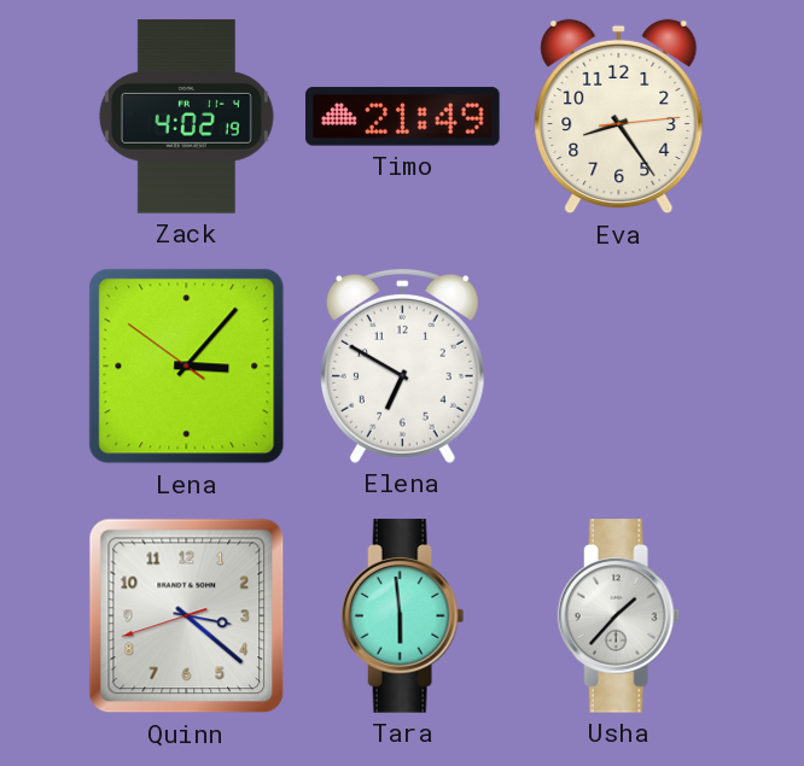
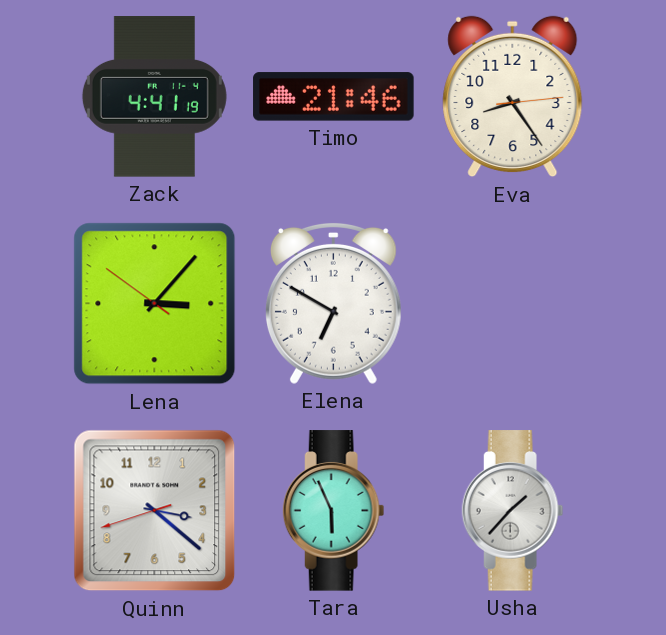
Zack: 4:02 -> 4:41
Timo: 21:49 -> 21:46
Tara: 5:59 -> 5:56
